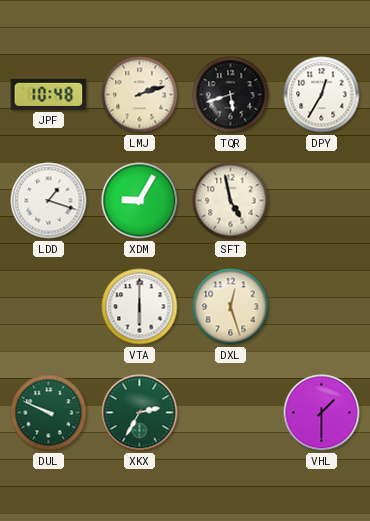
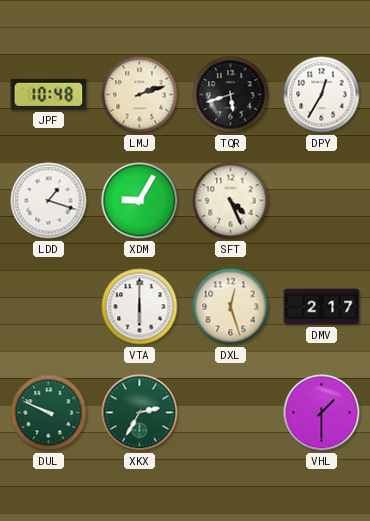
SFT: 4:58 -> 4:26
DMV: none -> 2:17
